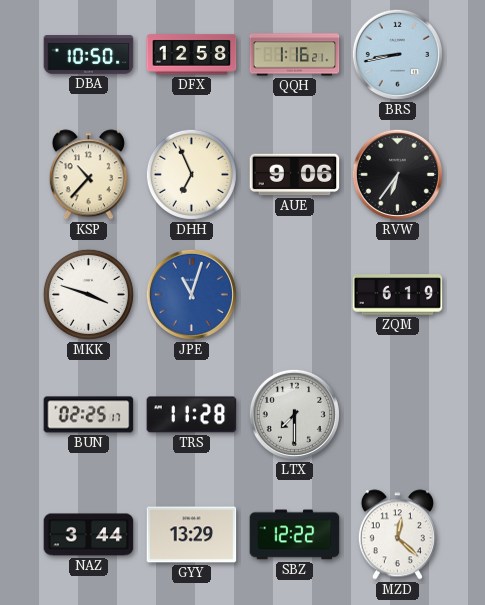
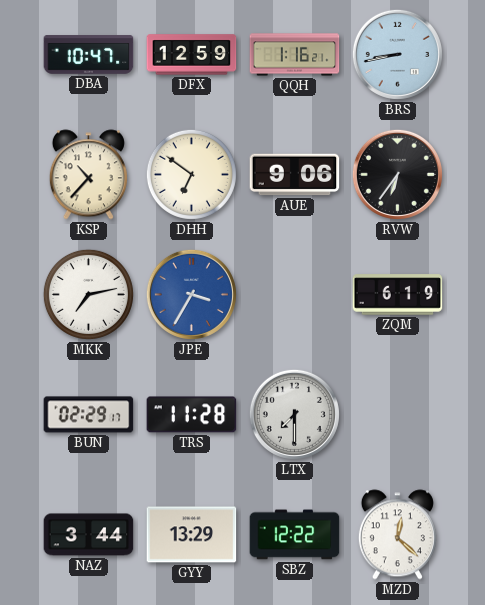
DBA: 10:50 -> 10:47
DFX: 12:58 -> 12:59
DHH: 6:56 -> 6:51
MKK: 3:48 -> 7:13
JPE: 11:03 -> 3:35
BUN: 02:25 -> 02:29
